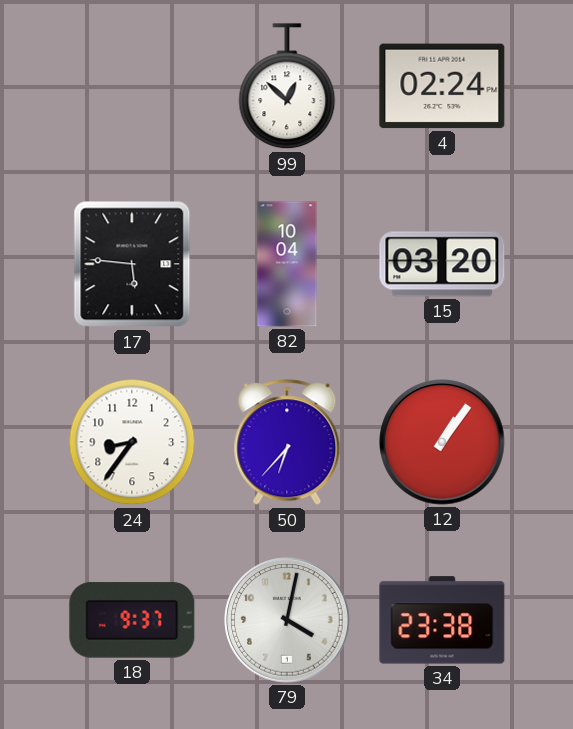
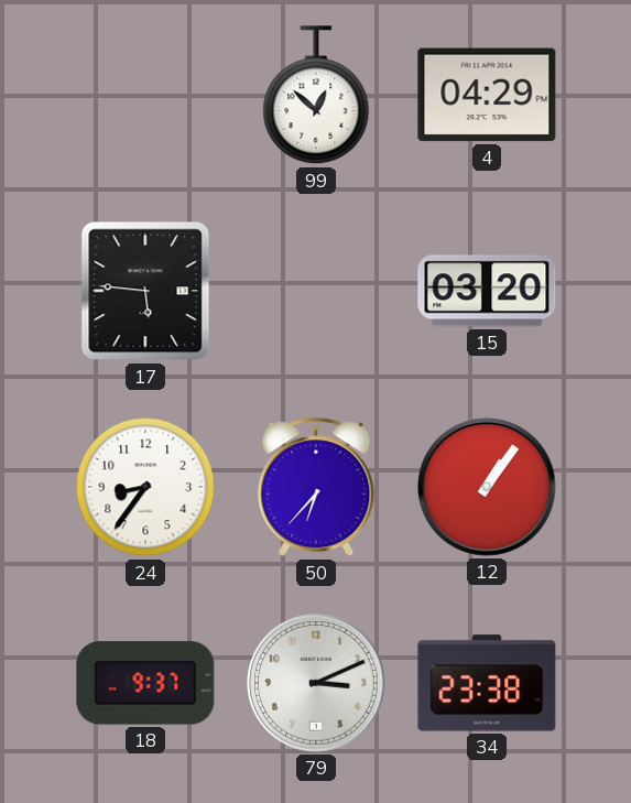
4: 02:24 -> 04:29
82: 10:04 -> none
79: 4:02 -> 3:11
